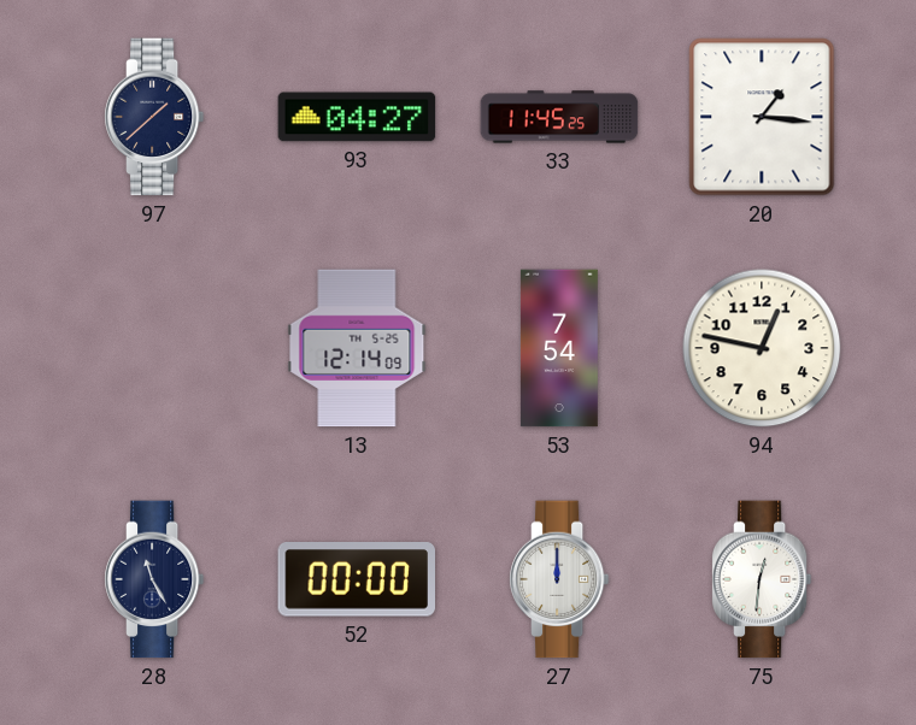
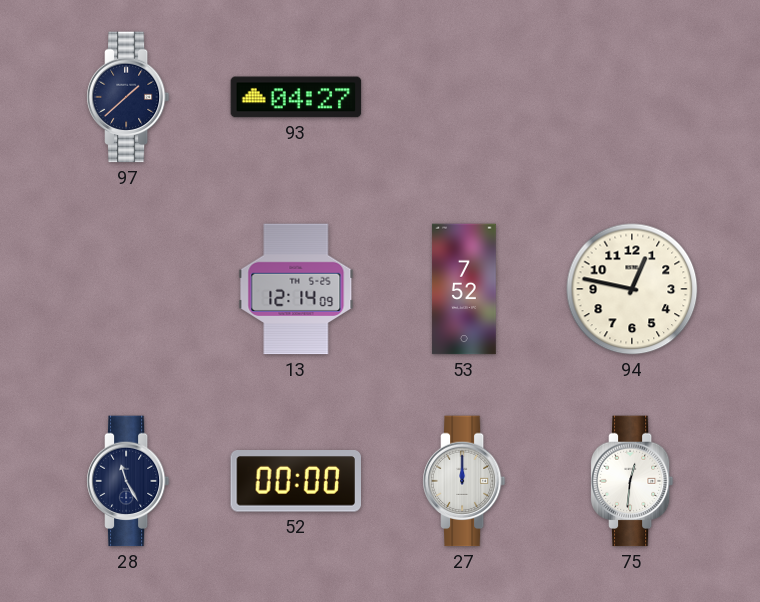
33: 11:45 -> none
20: 1:16 -> none
53: 7:54 -> 7:52
